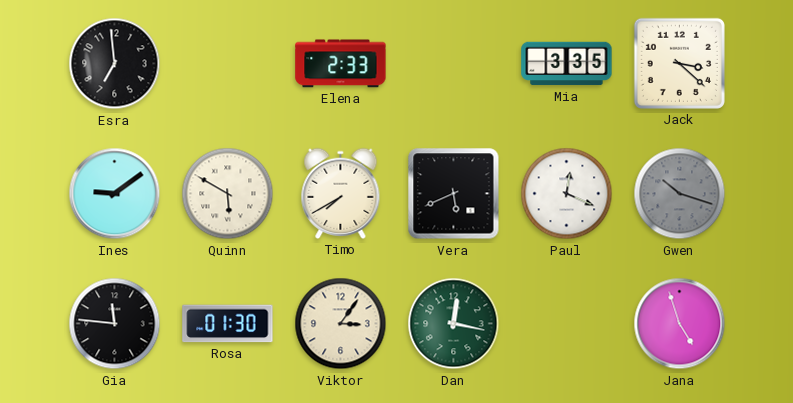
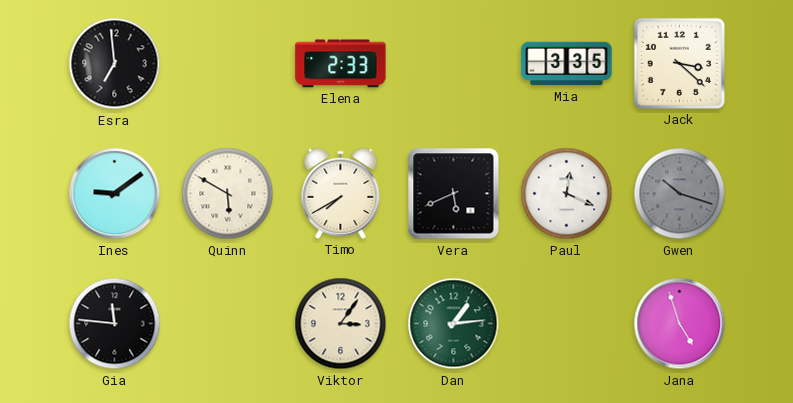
Rosa: 01:30 -> none
Dan: 12:17 -> 1:14
